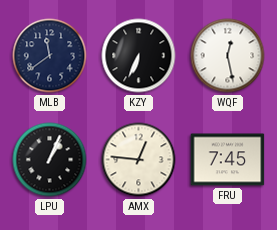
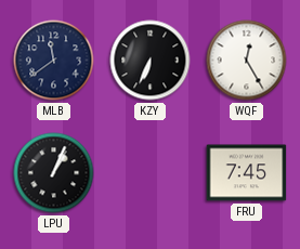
WQF: 12:28 -> 12:25
AMX: 12:46 -> none
